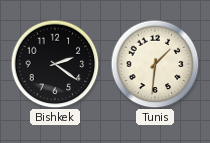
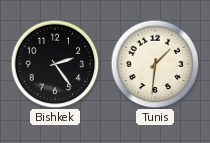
Bishkek: 2:21 -> 2:24
